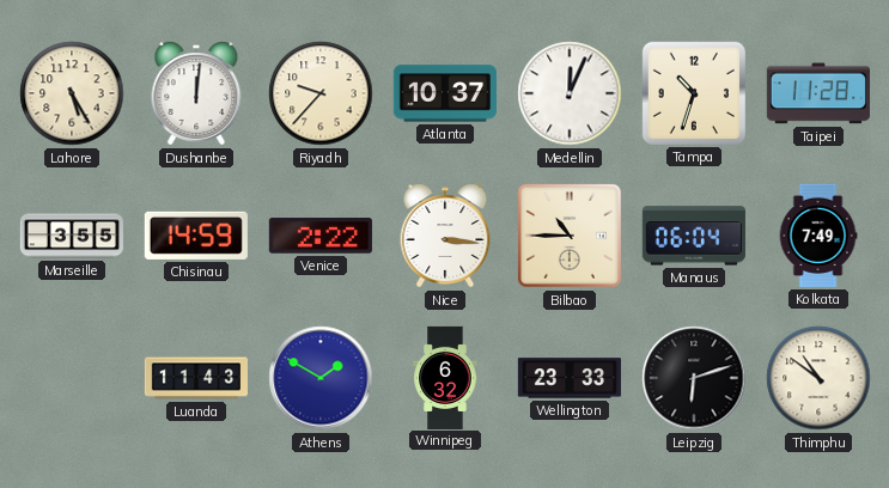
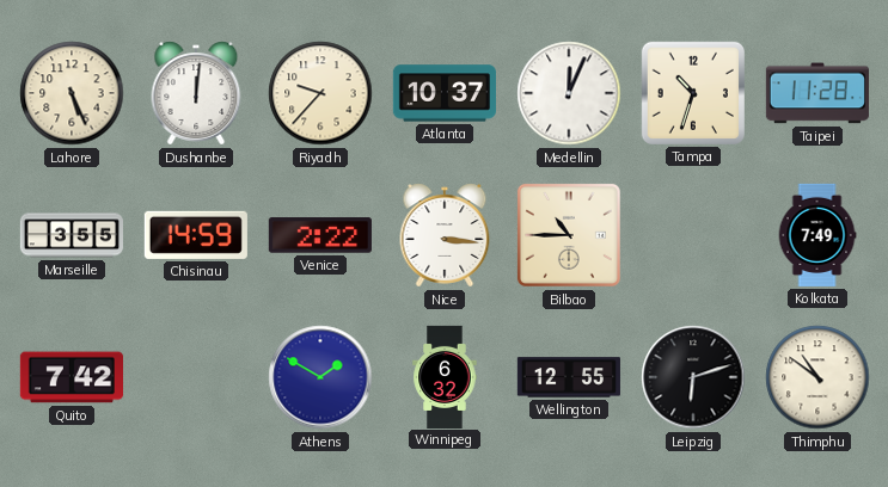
Lahore: 5:25 -> 5:26
Manaus: 06:04 -> none
Quito: none -> 7:42
Luanda: 11:43 -> none
Wellington: 23:33 -> 12:55
